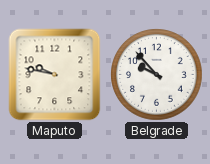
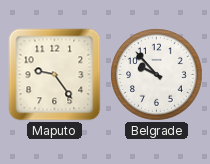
Maputo: 9:47 -> 9:24
